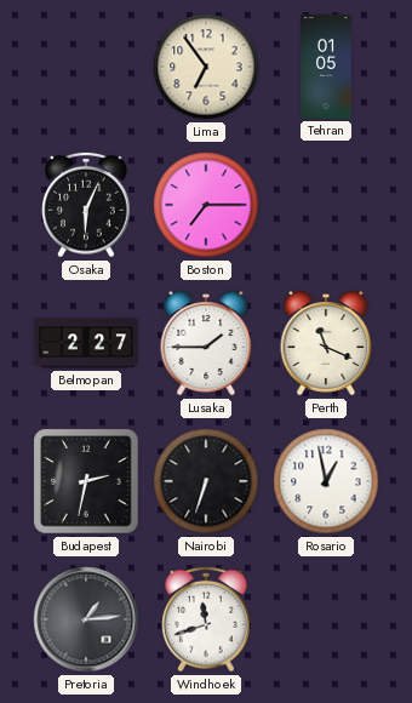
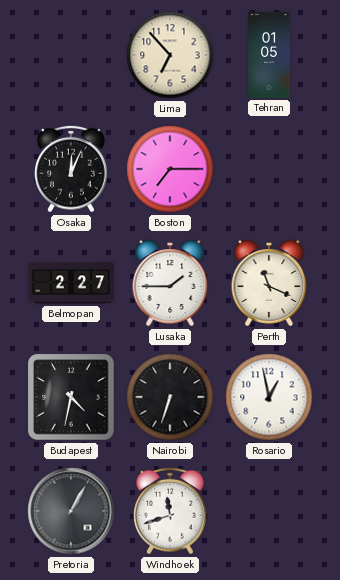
Lima: 6:54 -> 6:53
Osaka: 6:04 -> 12:04
Budapest: 2:32 -> 4:32
Pretoria: 1:14 -> 1:05
